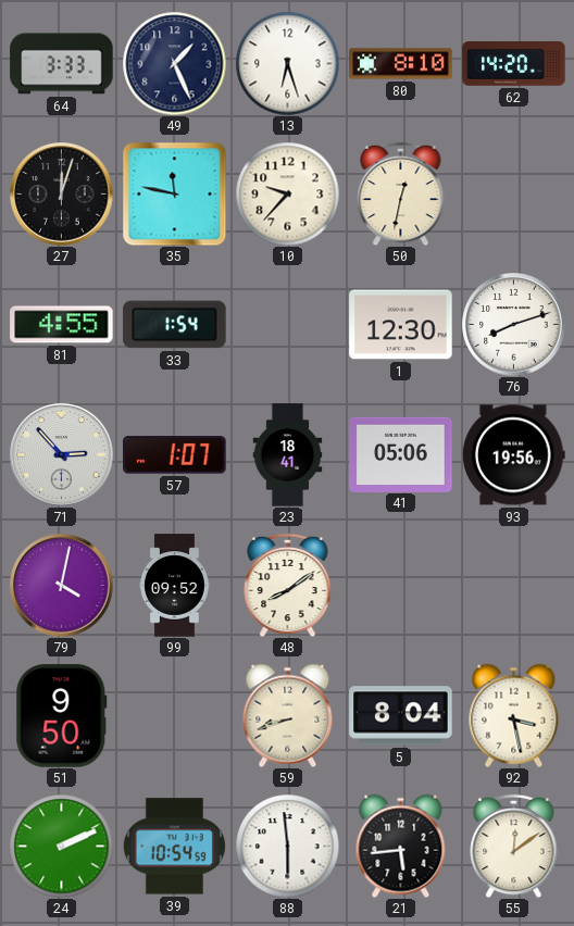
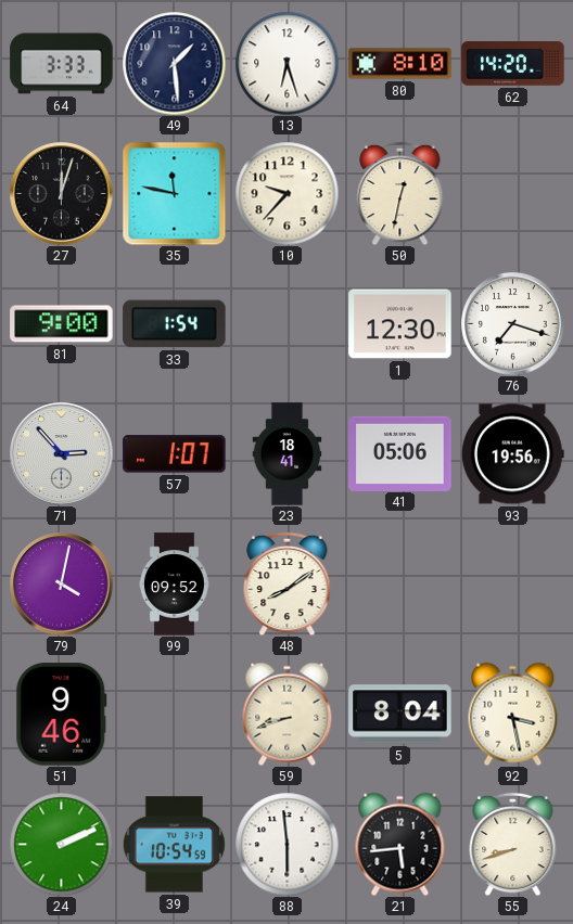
49: 1:26 -> 1:29
81: 4:55 -> 9:00
76: 8:12 -> 7:18
51: 9:50 -> 9:46
55: 12:09 -> 8:42
